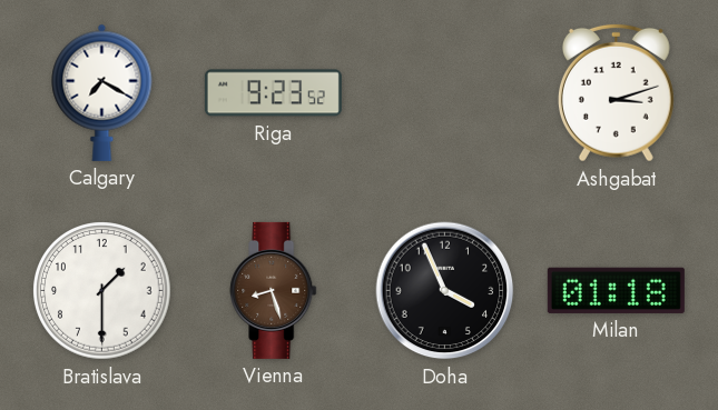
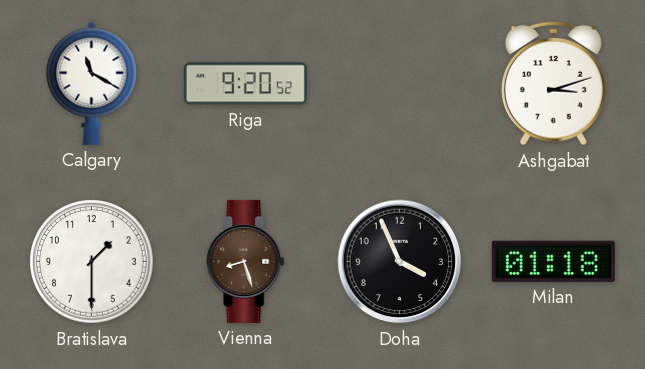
Calgary: 7:20 -> 11:20
Riga: 9:23 -> 9:20
